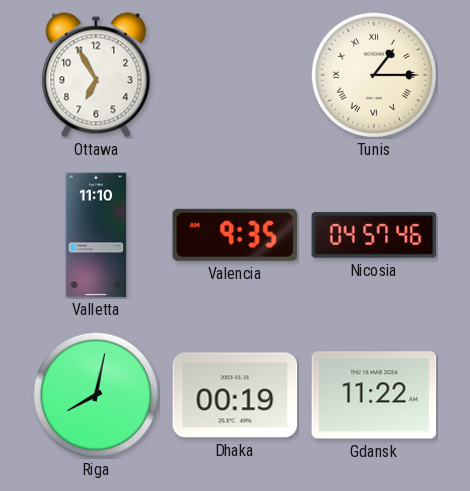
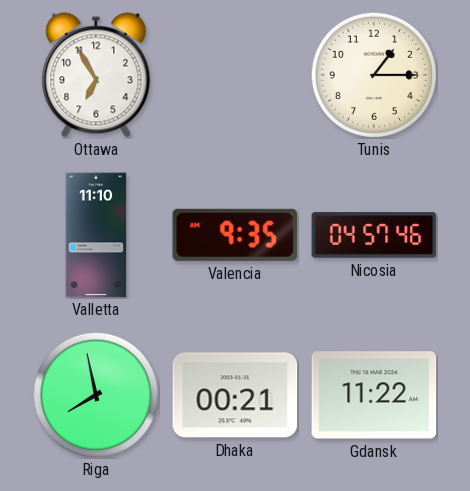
Tunis numerals: Roman -> Arabic
Riga: 8:02 -> 7:58
Dhaka: 00:19 -> 00:21
